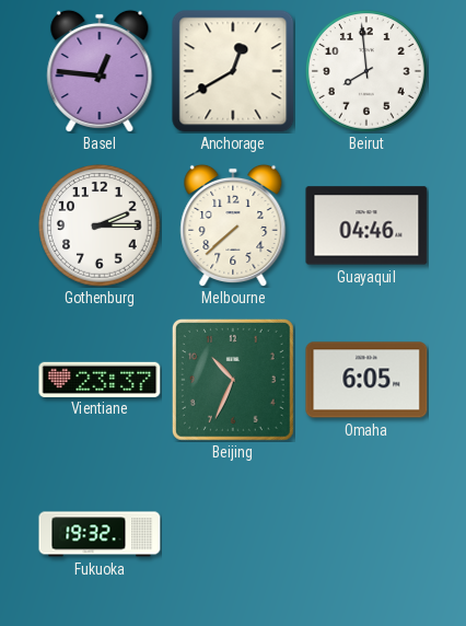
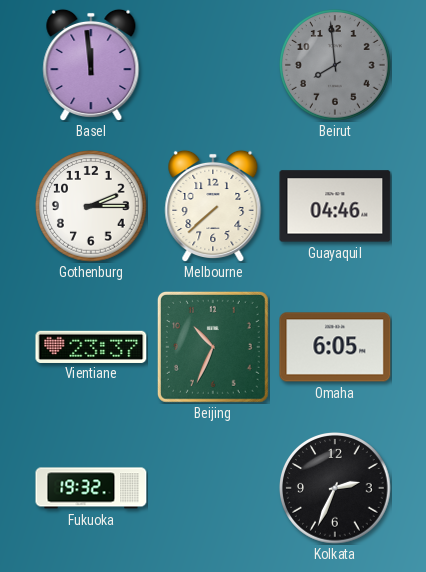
Basel: 12:46 -> 11:59
Anchorage: 12:40 -> none
Beirut dial: white -> grey
Kolkata: none -> 2:34
